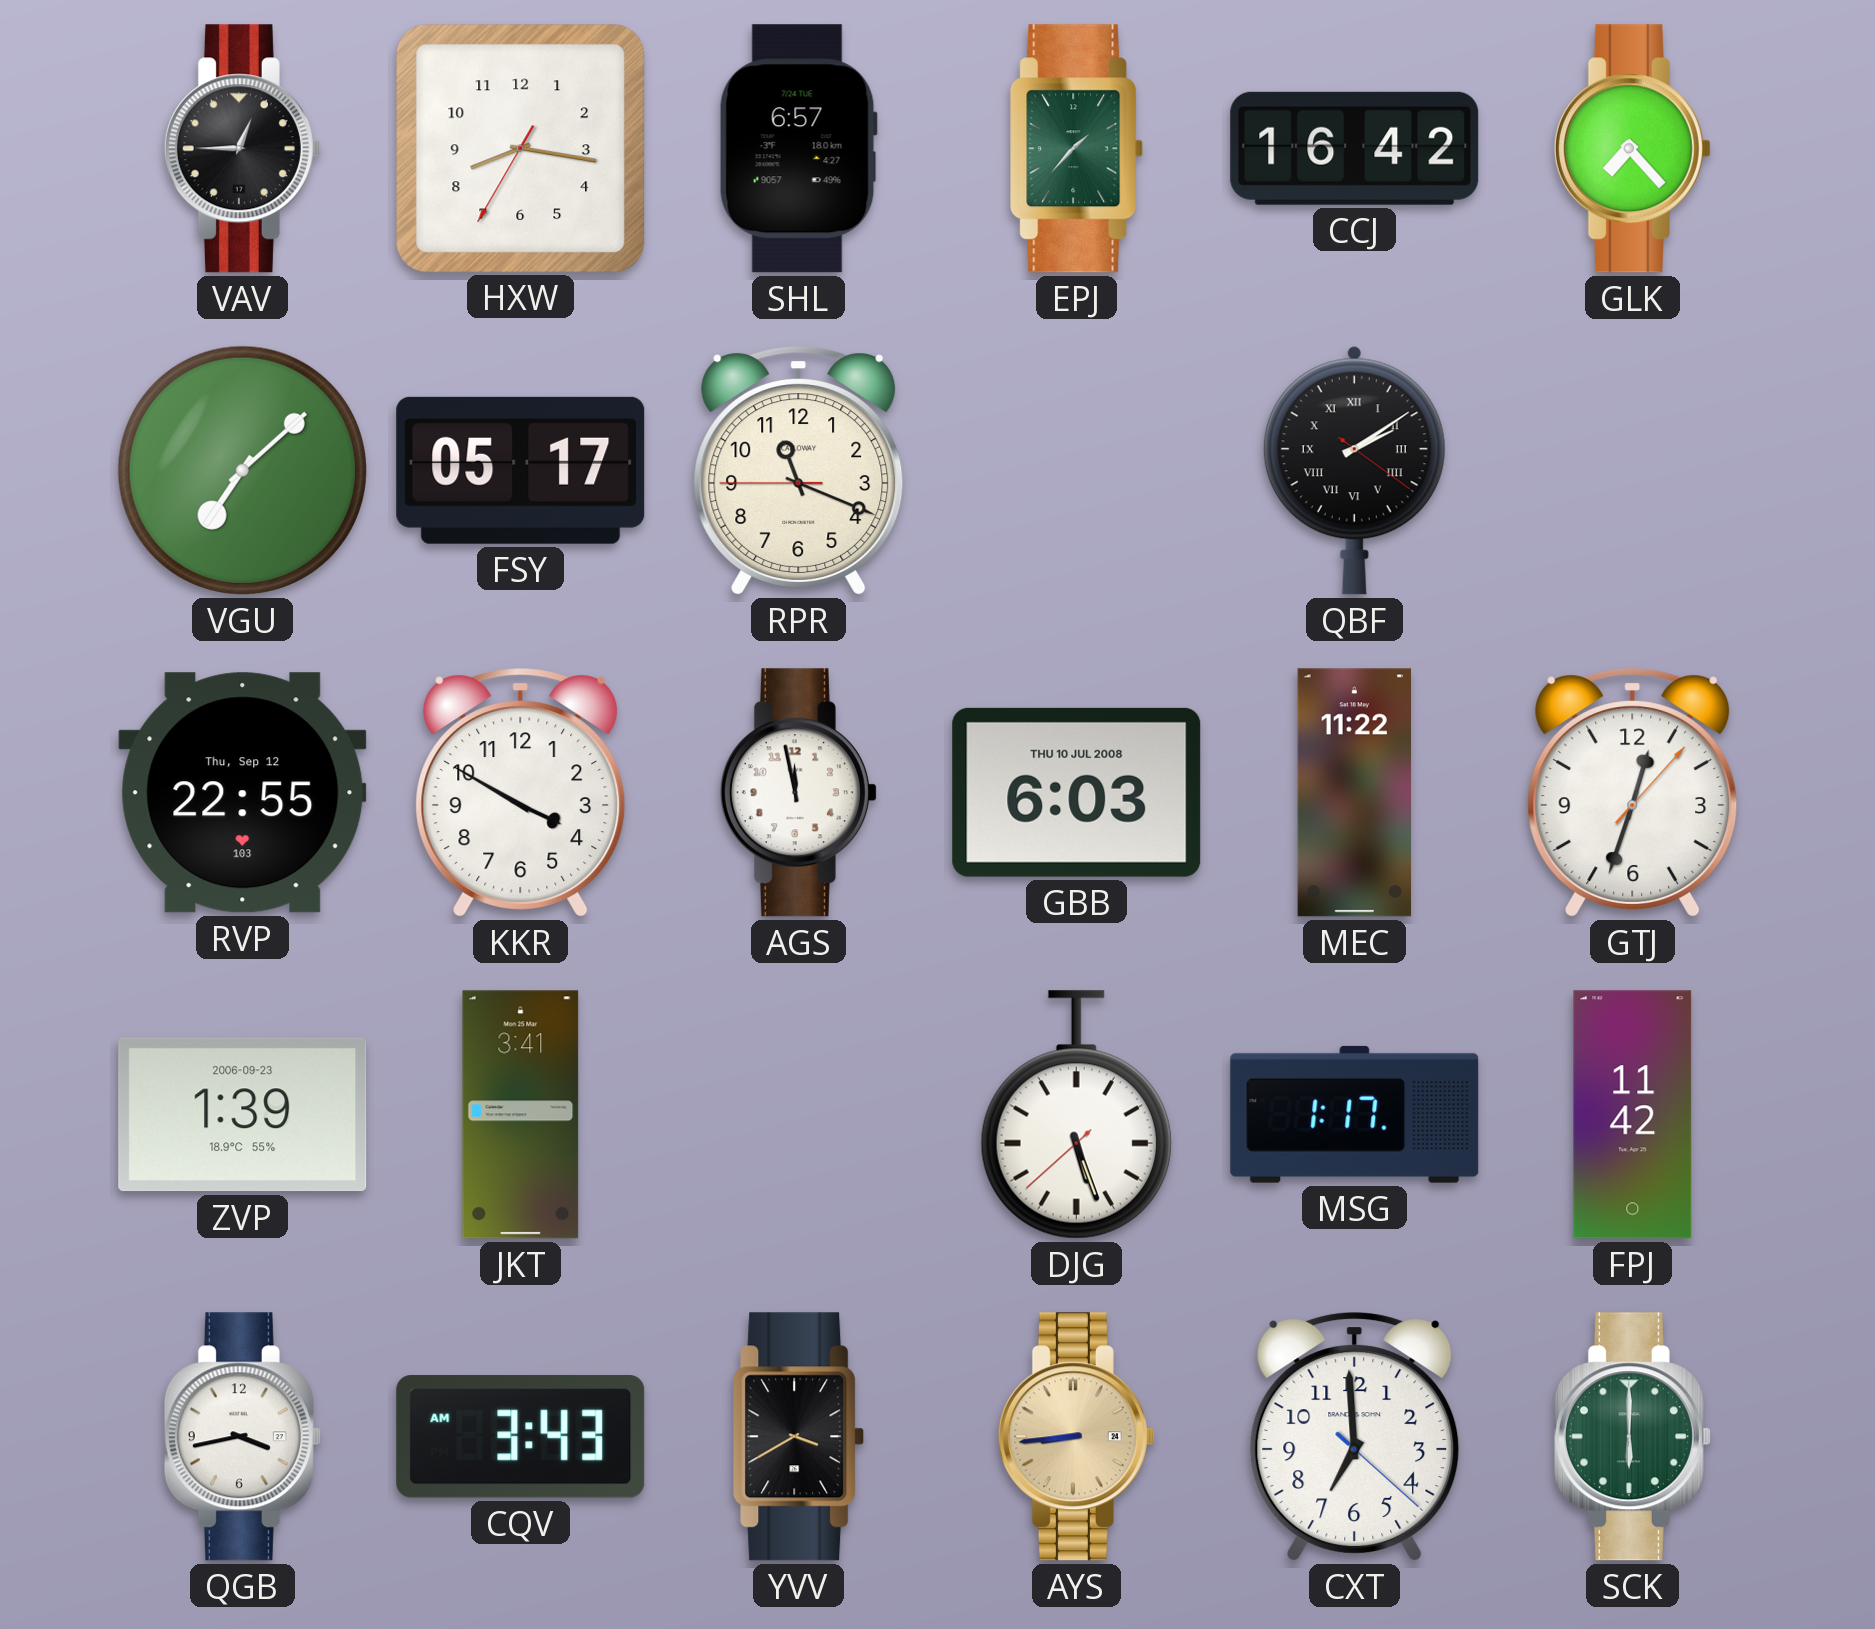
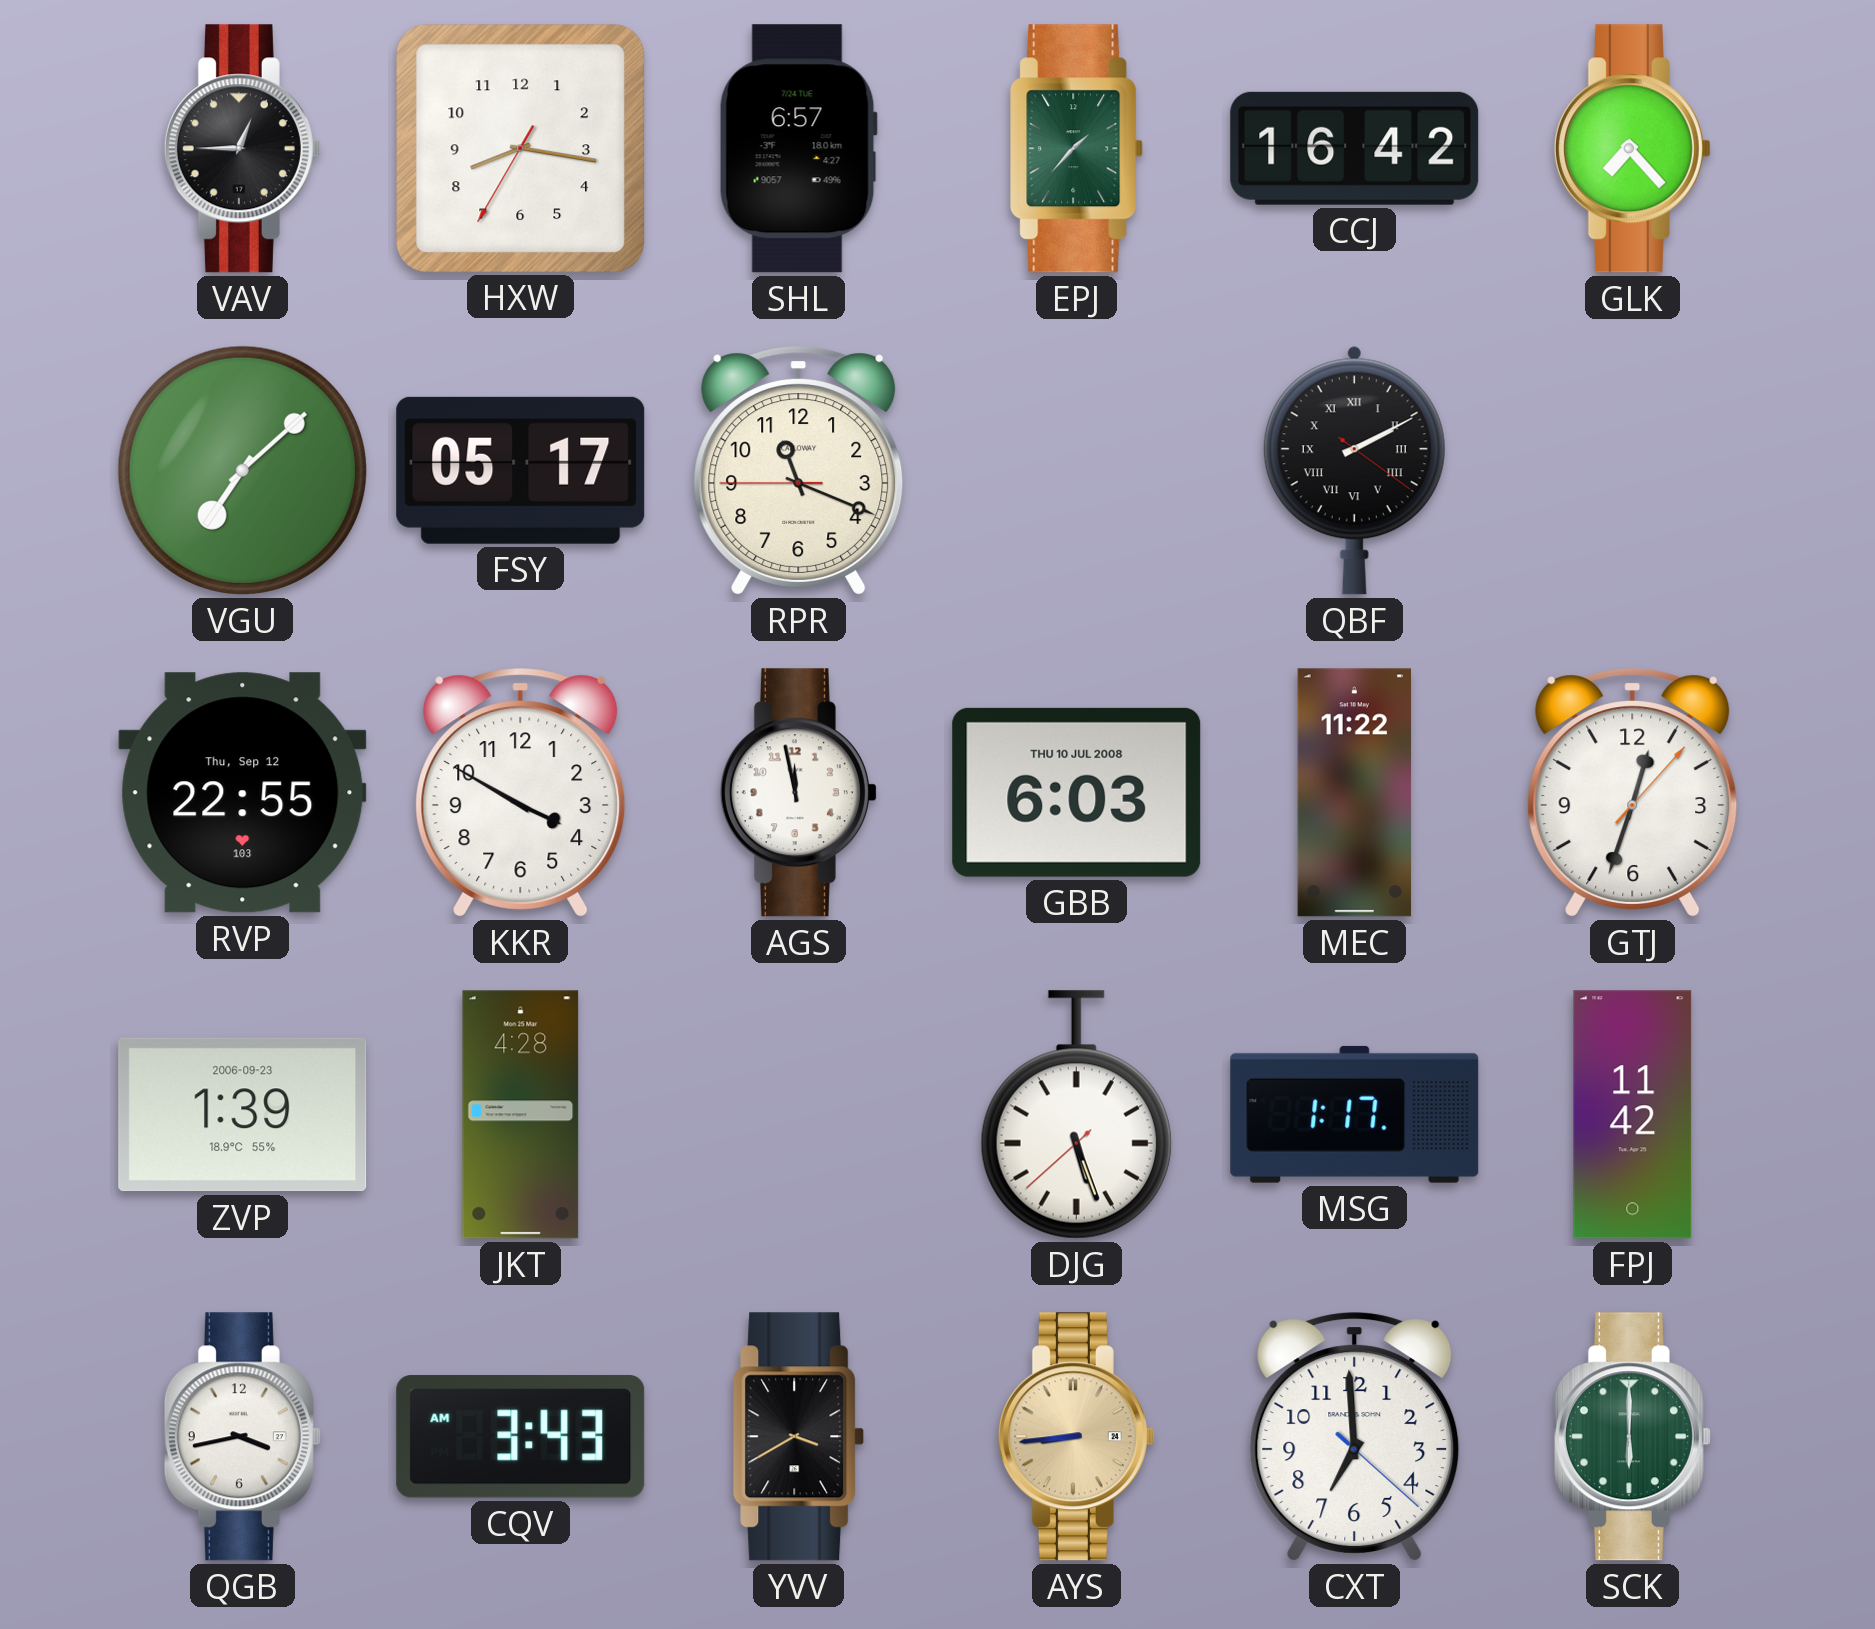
QBF: 2:09 -> 2:10
JKT: 3:41 -> 4:28
